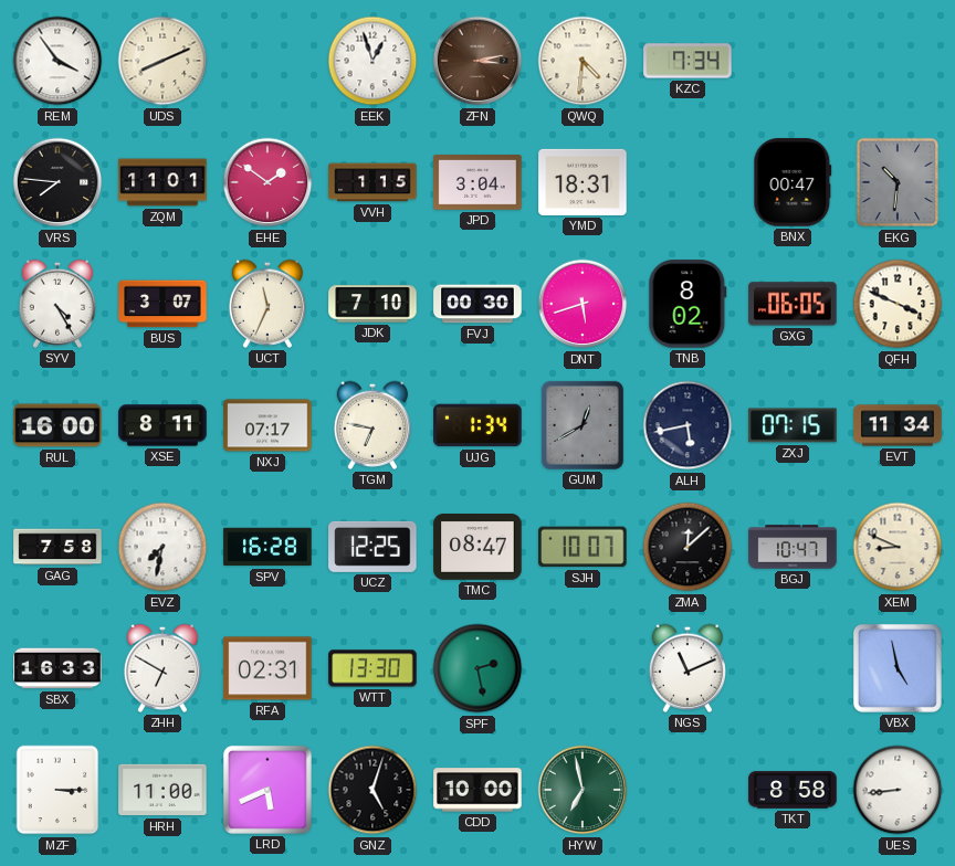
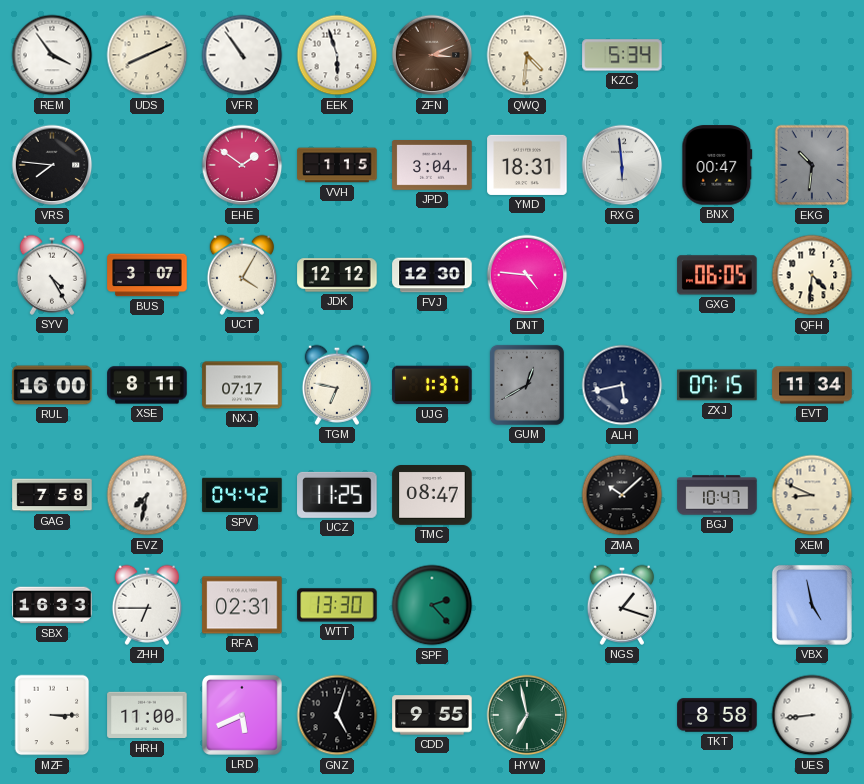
VFR: none -> 10:54
EEK: 12:57 -> 5:57
ZFN: 3:13 -> 3:11
KZC: 7:34 -> 5:34
ZQM: 11:01 -> none
RXG: none -> 5:59
UCT: 11:34 -> 4:05
JDK: 7:10 -> 12:12
FVJ: 00:30 -> 12:30
DNT: 5:42 -> 4:46
TNB: 8:02 -> none
QFH: 3:49 -> 4:31
UJG: 1:34 -> 1:37
SPV: 16:28 -> 04:42
UCZ: 12:25 -> 11:25
SJH: 10:07 -> none
ZMA: 12:08 -> 10:08
ZHH: 6:50 -> 6:45
SPF: 2:28 -> 2:23
NGS: 11:11 -> 1:18
CDD: 10:00 -> 9:55
